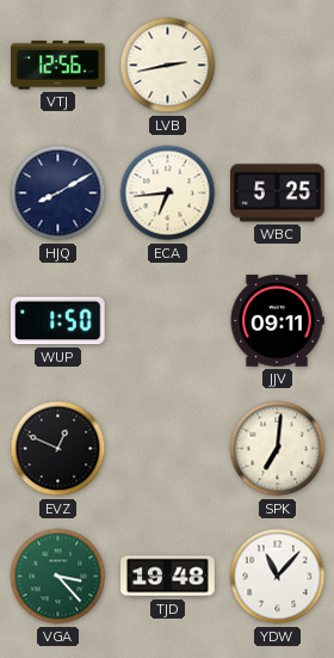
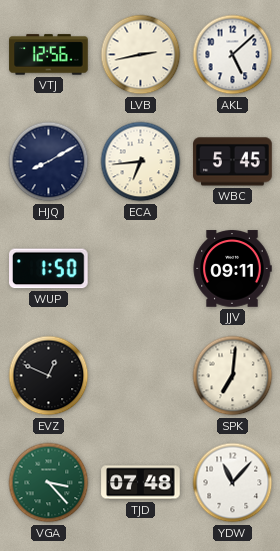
AKL: none -> 5:08
WBC: 5:25 -> 5:45
TJD: 19:48 -> 07:48
